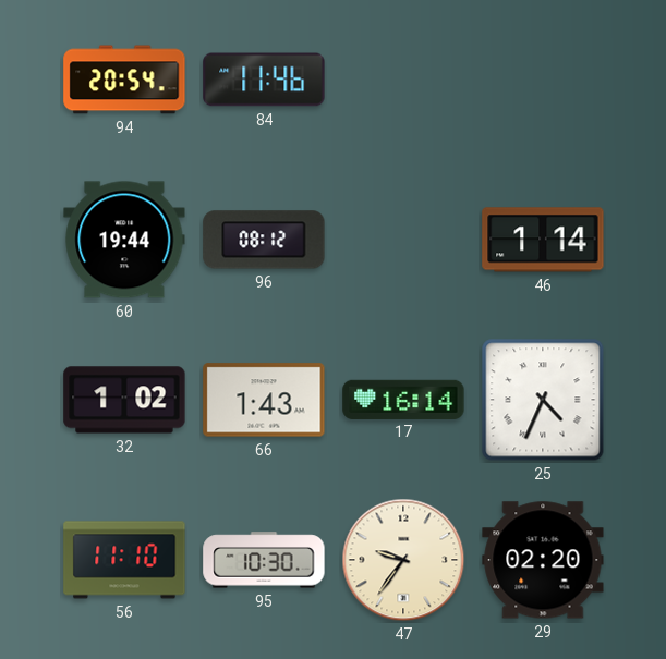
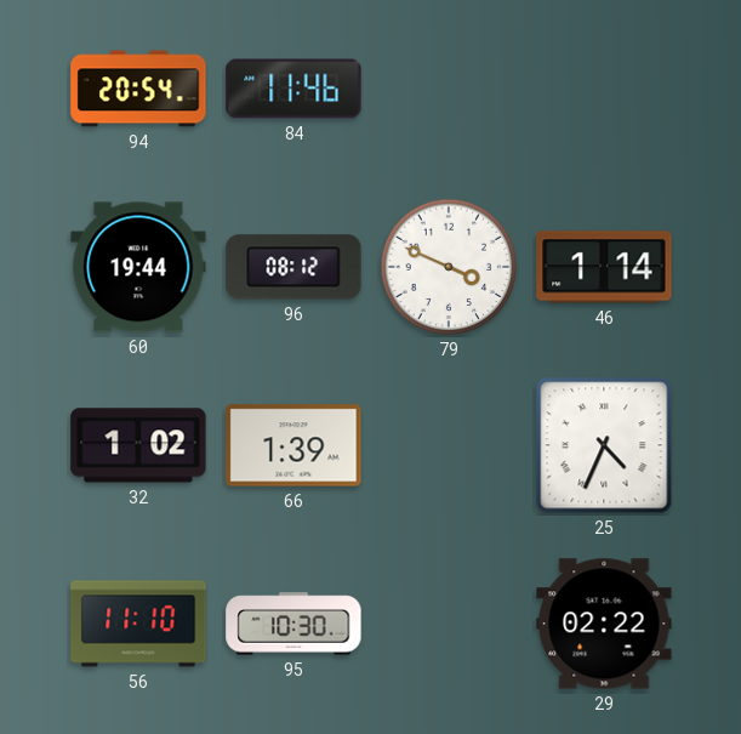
79: none -> 3:49
66: 1:43 -> 1:39
17: 16:14 -> none
47: 9:36 -> none
29: 02:20 -> 02:22
